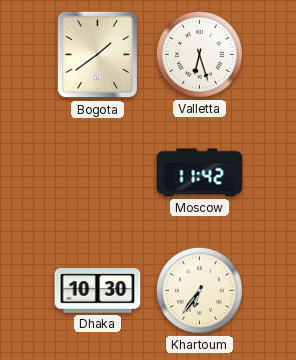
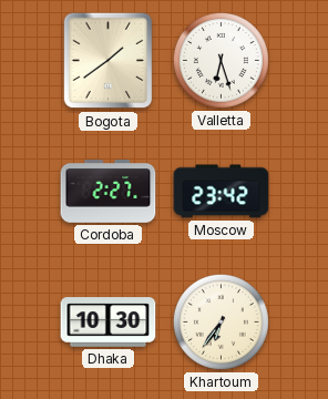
Cordoba: none -> 2:27
Moscow: 11:42 -> 23:42
